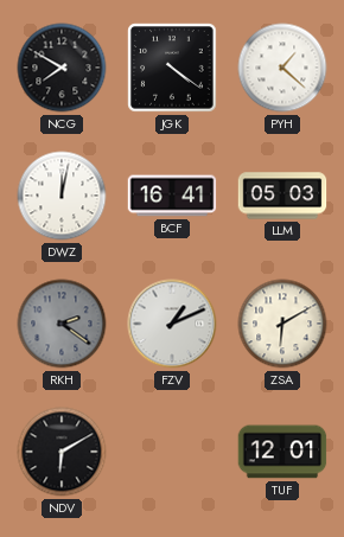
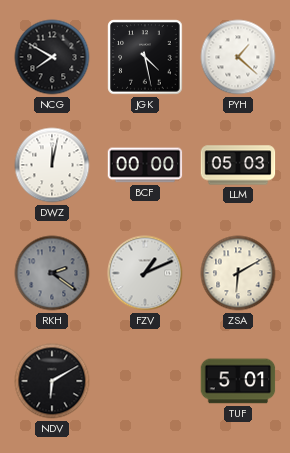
JGK: 4:21 -> 4:28
BCF: 16:41 -> 00:00
TUF: 12:01 -> 5:01
